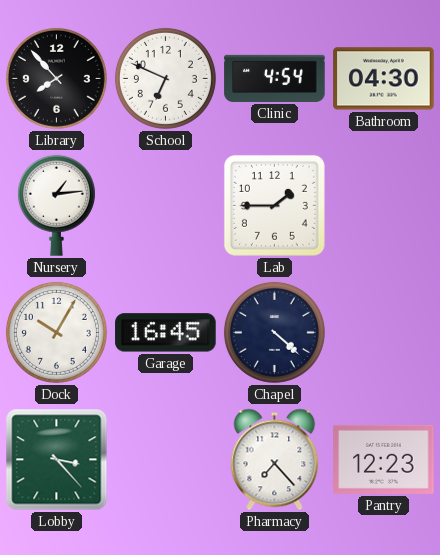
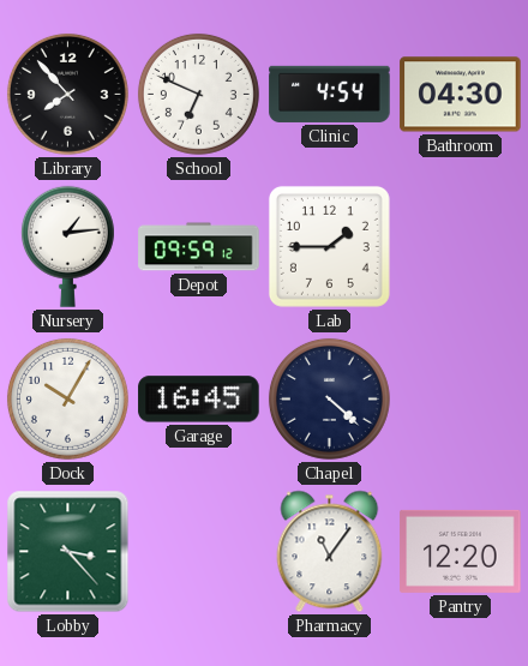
Depot: none -> 09:59
Pharmacy: 7:23 -> 11:06
Pantry: 12:23 -> 12:20
